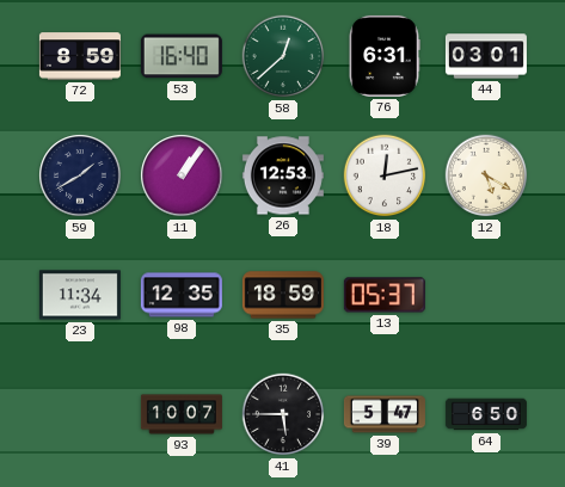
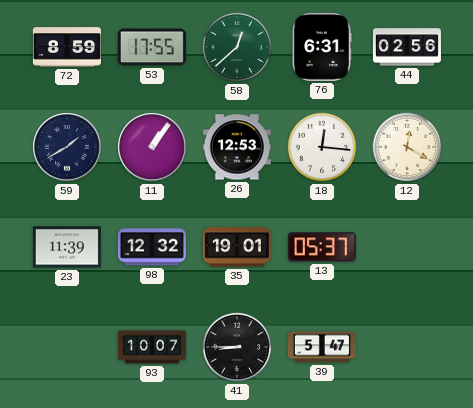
53: 16:40 -> 17:55
44: 03:01 -> 02:56
18: 12:13 -> 12:16
12: 5:20 -> 12:20
23: 11:34 -> 11:39
98: 12:35 -> 12:32
35: 18:59 -> 19:01
41: 5:45 -> 8:45
64: 6:50 -> none
